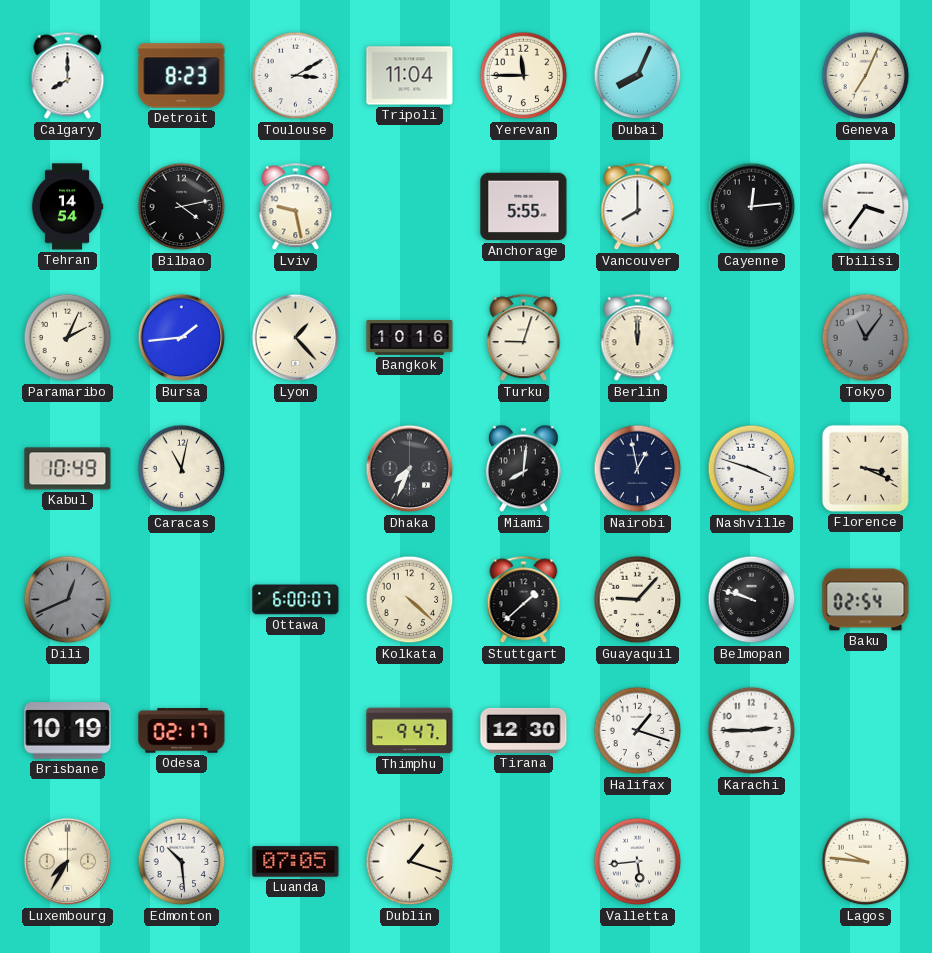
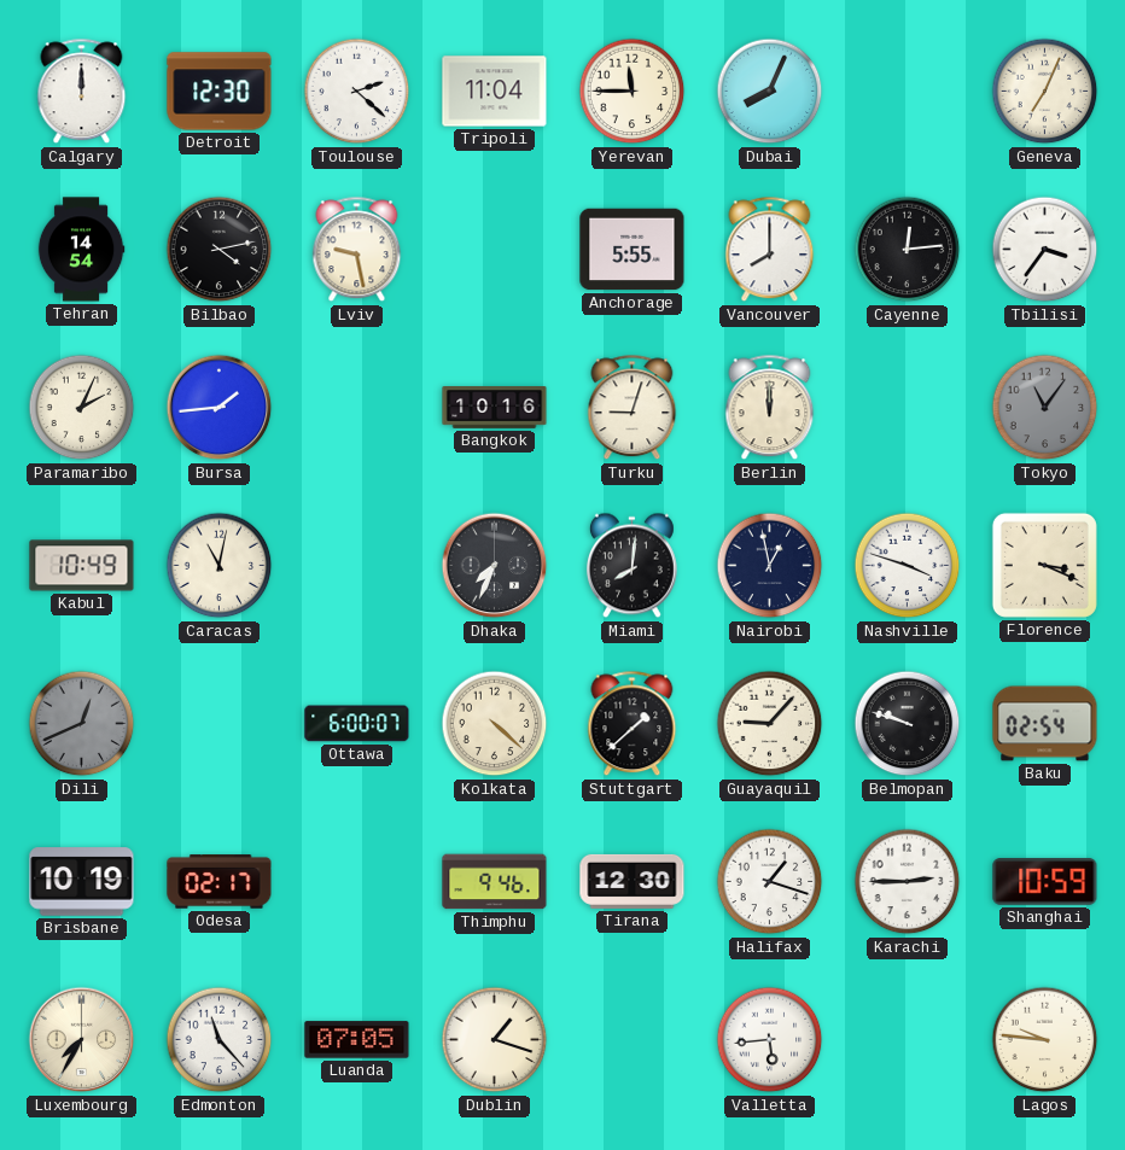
Calgary: 8:00 -> 12:00
Detroit: 8:23 -> 12:30
Toulouse: 3:10 -> 2:22
Lyon: 1:23 -> none
Thimphu: 9:47 -> 9:46
Shanghai: none -> 10:59
Edmonton: 10:29 -> 11:23
